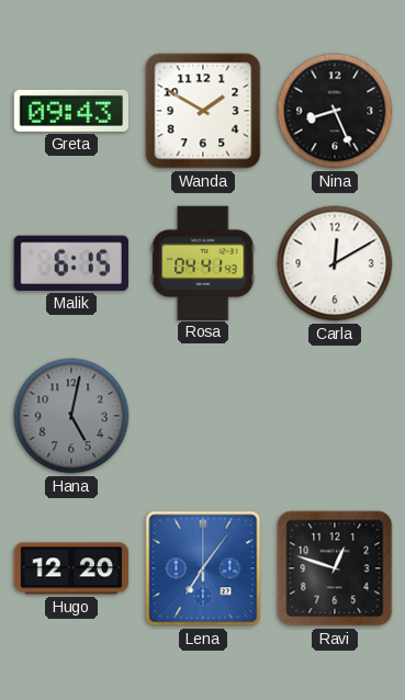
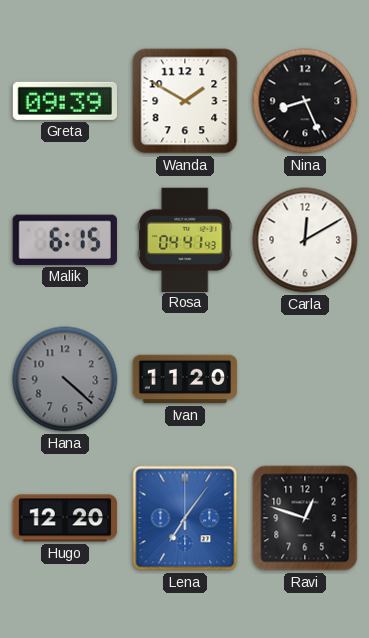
Greta: 09:43 -> 09:39
Hana: 5:02 -> 4:22
Ivan: none -> 11:20
